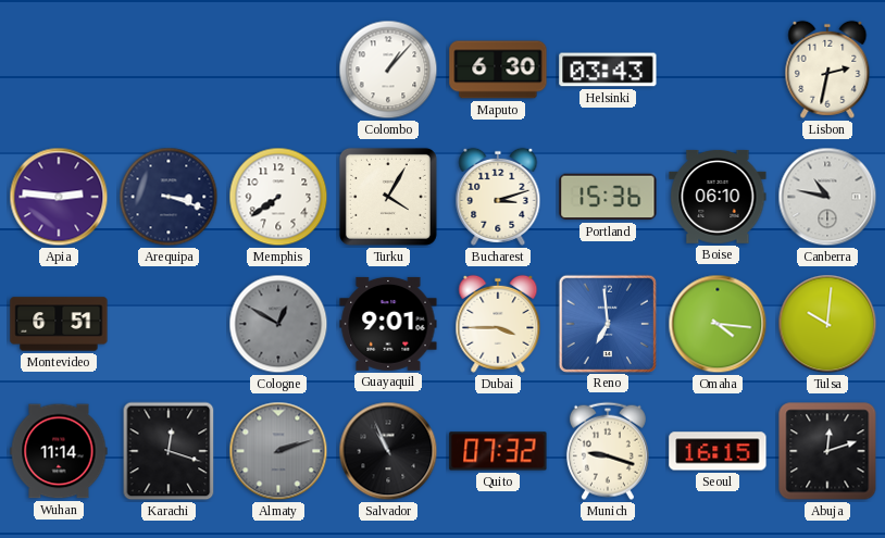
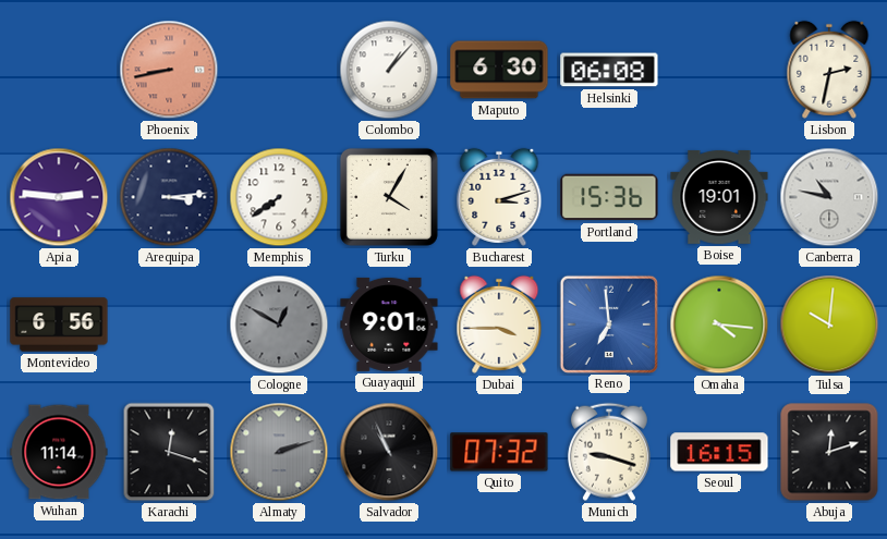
Phoenix: none -> 8:43
Helsinki: 03:43 -> 06:08
Arequipa: 3:18 -> 3:14
Boise: 06:10 -> 19:01
Montevideo: 6:51 -> 6:56
